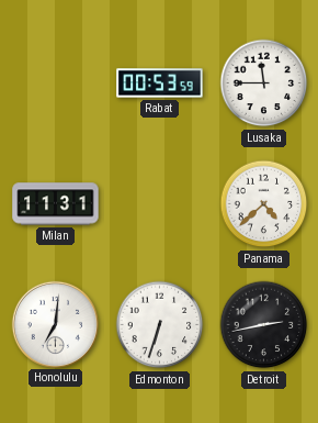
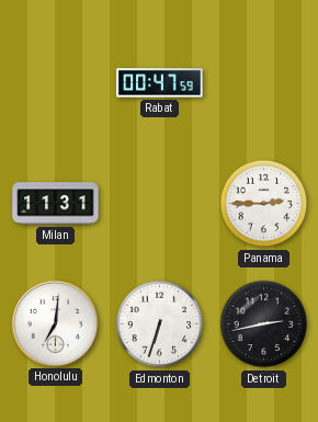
Rabat: 00:53 -> 00:47
Lusaka: 11:45 -> none
Panama: 4:38 -> 2:45
